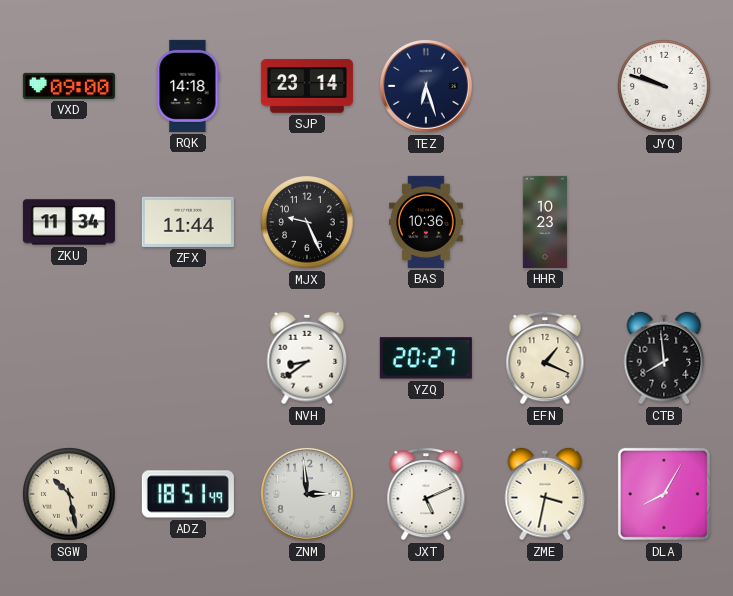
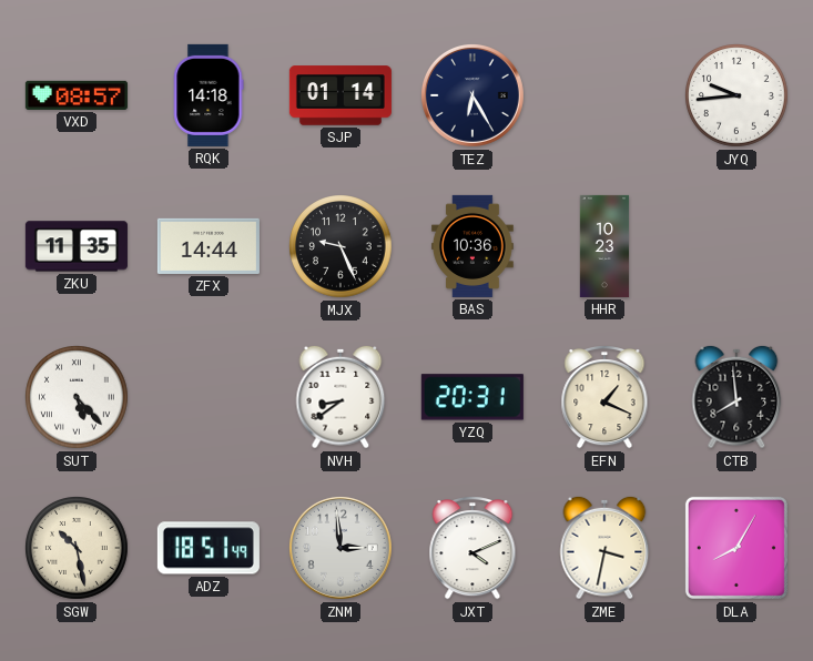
VXD: 09:00 -> 08:57
SJP: 23:14 -> 01:14
TEZ: 6:27 -> 6:25
JYQ: 9:48 -> 9:44
ZKU: 11:34 -> 11:35
ZFX: 11:44 -> 14:44
SUT: none -> 5:23
YZQ: 20:27 -> 20:31
JXT: 5:11 -> 4:11
